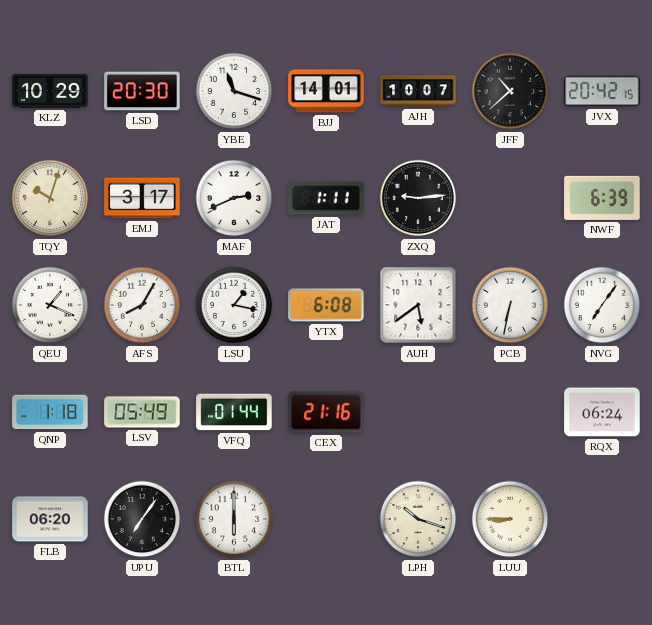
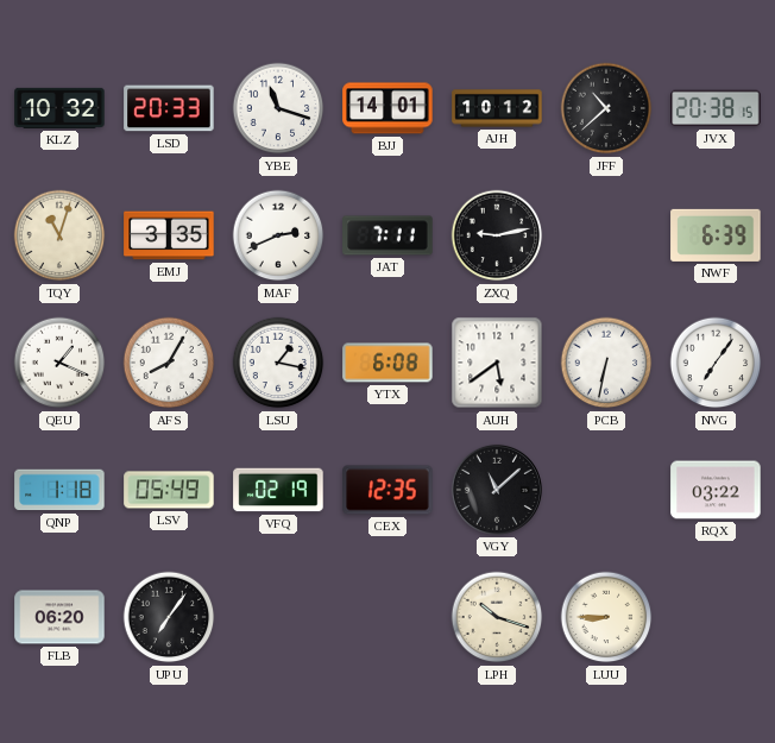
KLZ: 10:29 -> 10:32
LSD: 20:30 -> 20:33
AJH: 10:07 -> 10:12
JVX: 20:42 -> 20:38
TQY: 10:03 -> 11:03
EMJ: 3:17 -> 3:35
JAT: 1:11 -> 7:11
ZXQ: 9:14 -> 9:13
VFQ: 01:44 -> 02:19
CEX: 21:16 -> 12:35
VGY: none -> 11:08
RQX: 06:24 -> 03:22
BTL: 6:00 -> none
